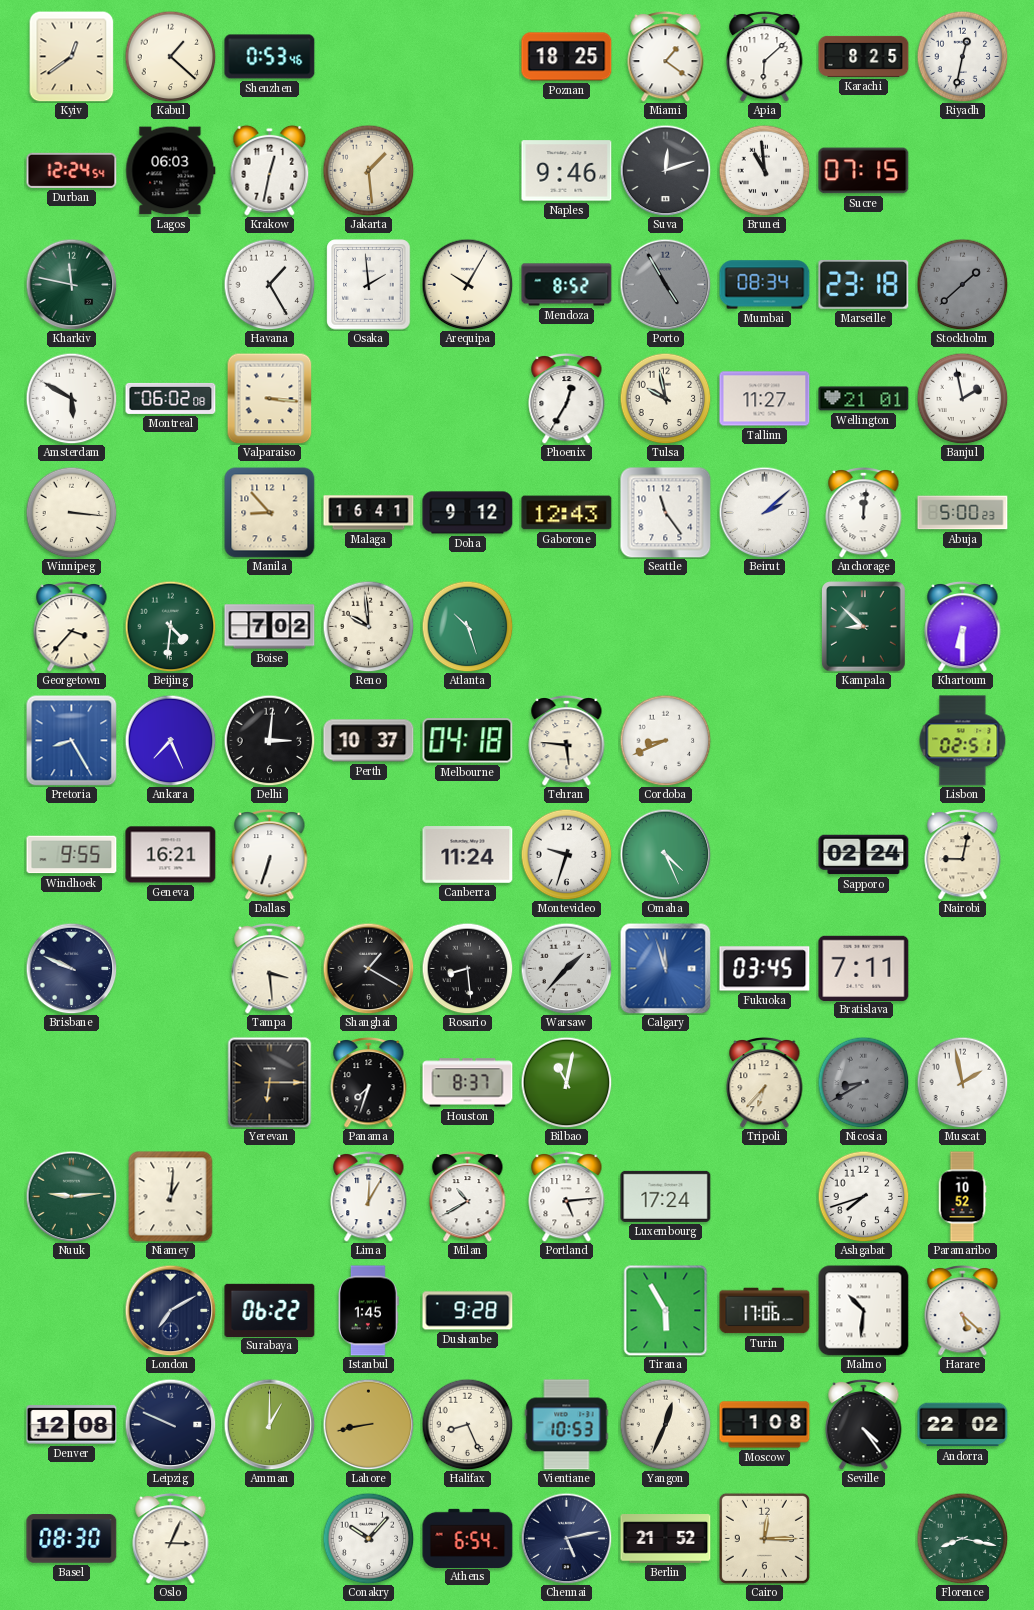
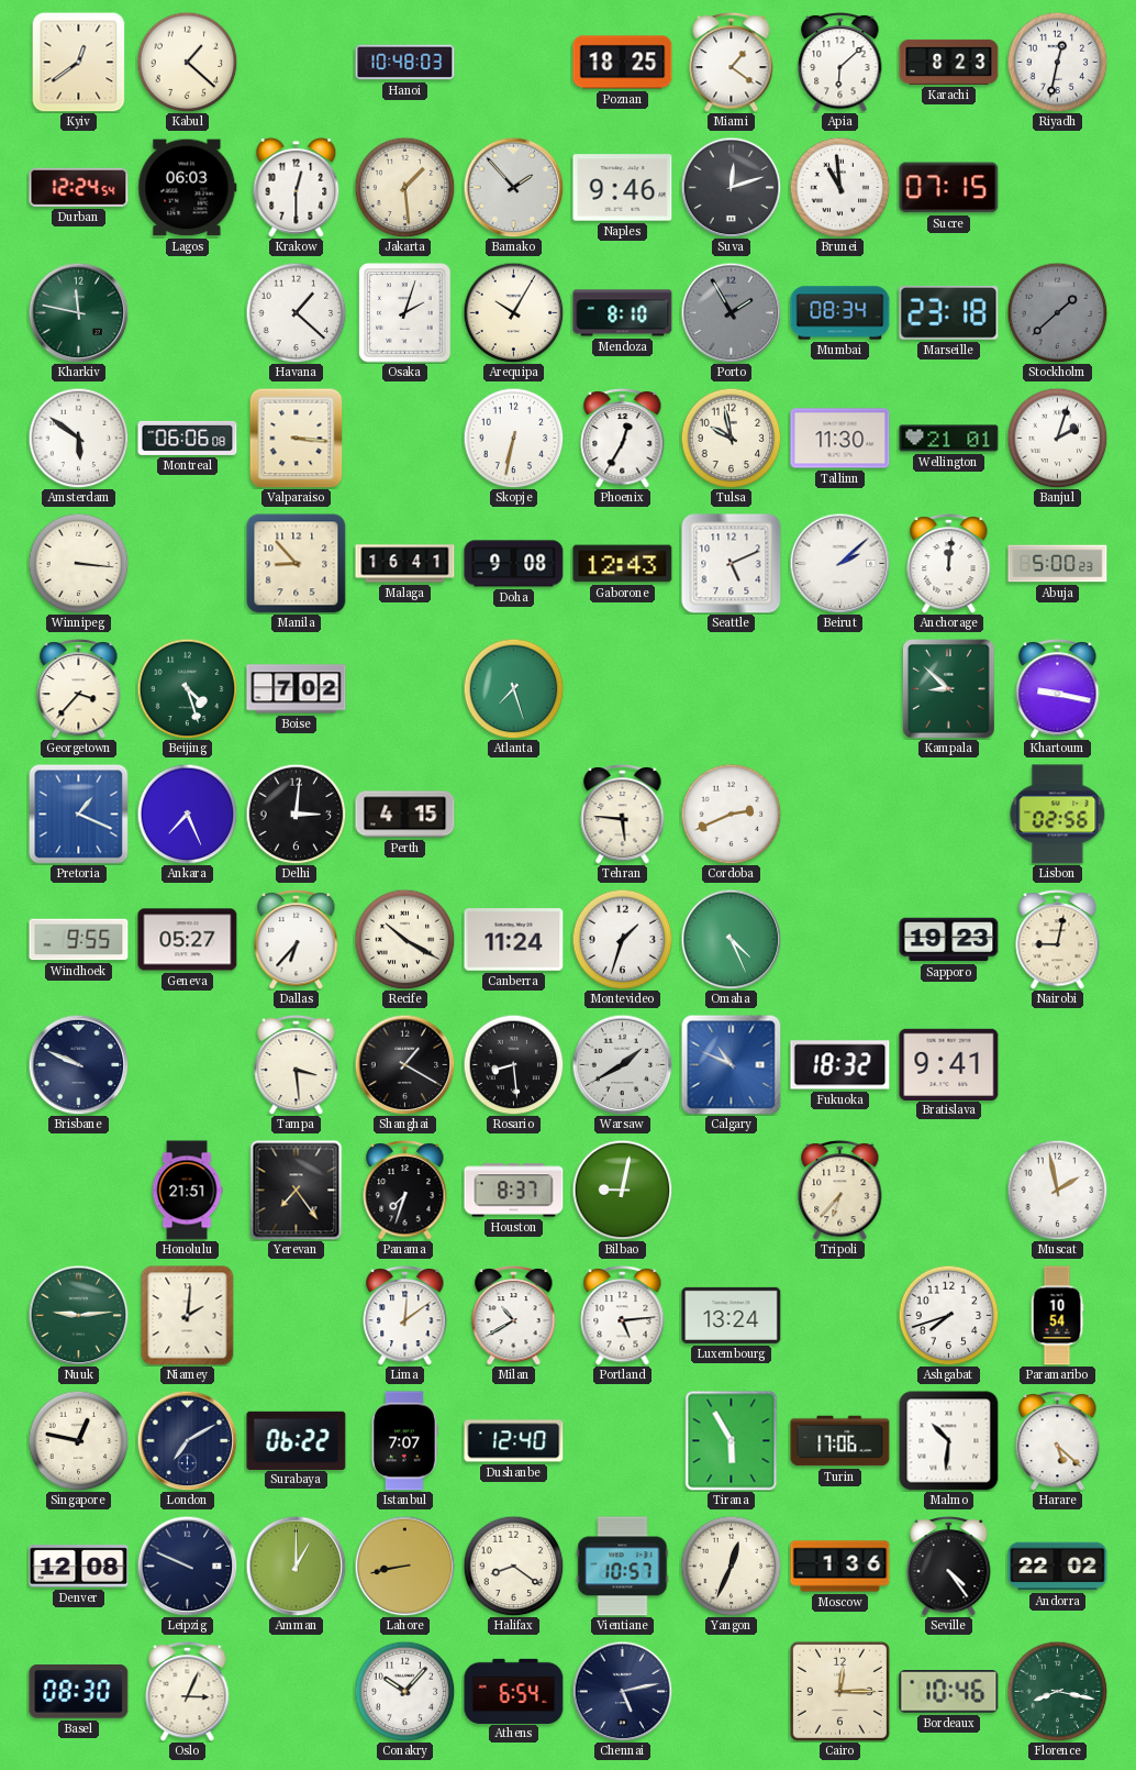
Shenzhen: 0:53 -> none
Hanoi: none -> 10:48
Karachi: 8:25 -> 8:23
Krakow: 12:32 -> 12:30
Bamako: none -> 1:53
Havana: 1:25 -> 1:22
Osaka: 1:59 -> 2:03
Mendoza: 8:52 -> 8:10
Porto: 4:55 -> 1:55
Amsterdam: 5:50 -> 5:51
Montreal: 06:02 -> 06:06
Skopje: none -> 6:32
Tallinn: 11:27 -> 11:30
Banjul: 1:58 -> 2:03
Doha: 9:12 -> 9:08
Seattle: 11:24 -> 5:11
Beijing: 4:31 -> 4:27
Reno: 9:59 -> none
Atlanta: 10:27 -> 7:27
Khartoum: 6:30 -> 9:17
Pretoria: 8:25 -> 1:19
Perth: 10:37 -> 4:15
Melbourne: 04:18 -> none
Cordoba: 8:41 -> 2:41
Lisbon: 02:51 -> 02:56
Geneva: 16:21 -> 05:27
Dallas: 6:33 -> 6:37
Recife: none -> 10:20
Montevideo: 9:33 -> 1:33
Sapporo: 02:24 -> 19:23
Warsaw: 1:37 -> 1:40
Calgary: 11:57 -> 10:49
Fukuoka: 03:45 -> 18:32
Bratislava: 7:11 -> 9:41
Honolulu: none -> 21:51
Yerevan: 6:15 -> 7:24
Bilbao: 11:02 -> 9:02
Nicosia: 8:40 -> none
Niamey: 1:01 -> 2:01
Lima: 12:05 -> 12:09
Luxembourg: 17:24 -> 13:24
Paramaribo: 10:52 -> 10:54
Singapore: none -> 12:47
Istanbul: 1:45 -> 7:07
Dushanbe: 9:28 -> 12:40
Halifax: 8:26 -> 8:21
Vientiane: 10:53 -> 10:57
Moscow: 1:08 -> 1:36
Berlin: 21:52 -> none
Bordeaux: none -> 10:46
